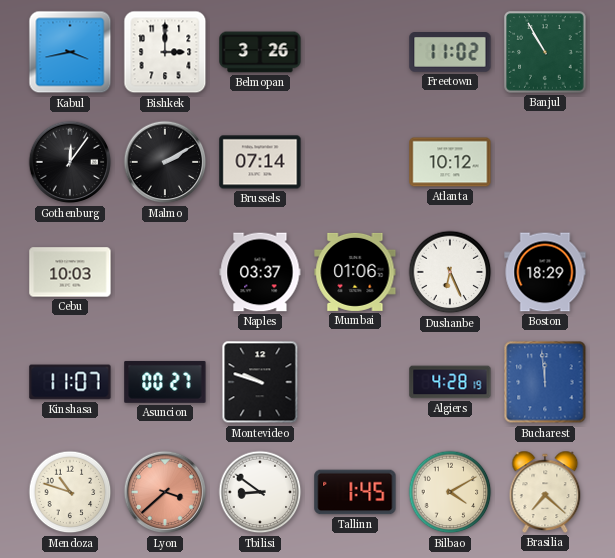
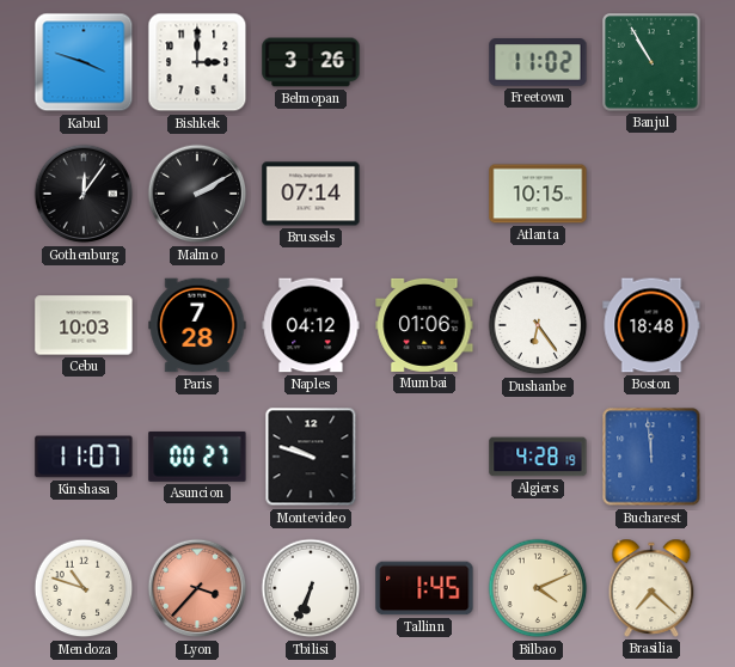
Kabul: 3:43 -> 3:48
Atlanta: 10:12 -> 10:15
Paris: none -> 7:28
Naples: 03:37 -> 04:12
Dushanbe: 6:26 -> 6:24
Boston: 18:29 -> 18:48
Lyon: 3:38 -> 3:37
Tbilisi: 8:51 -> 6:34
Bilbao: 4:10 -> 4:11
